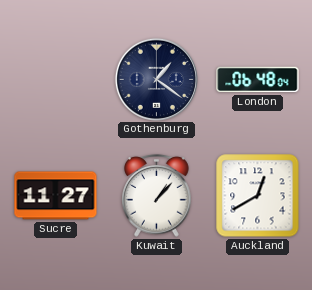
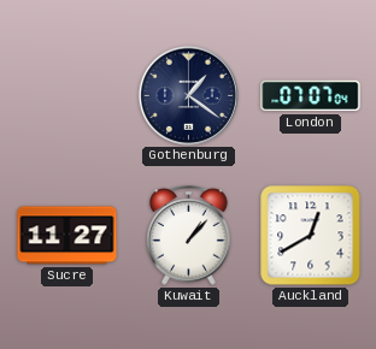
London: 06:48 -> 07:07
